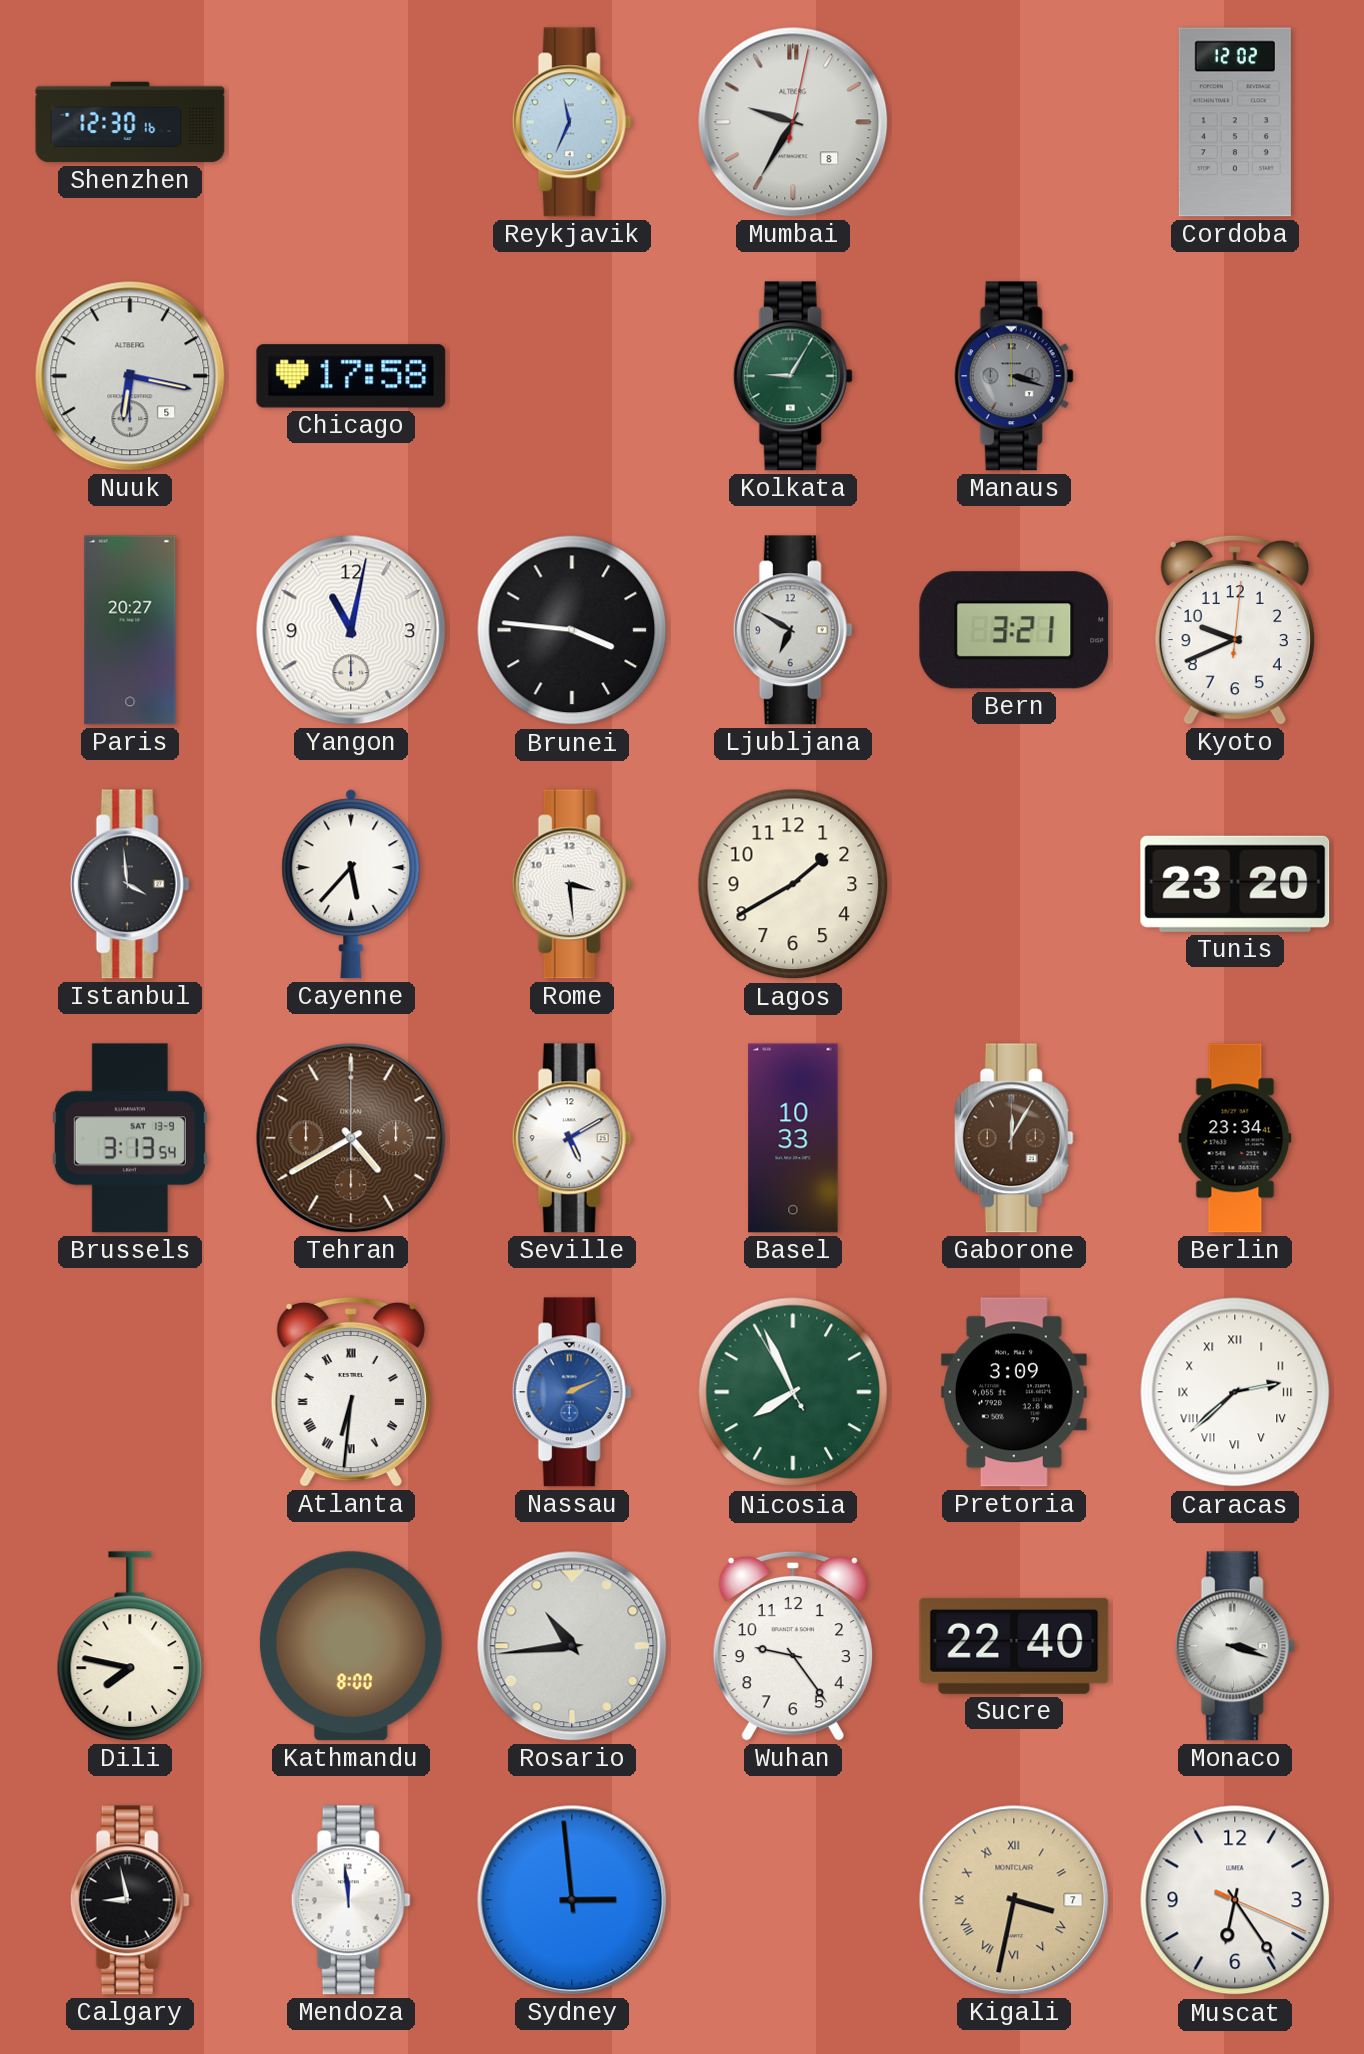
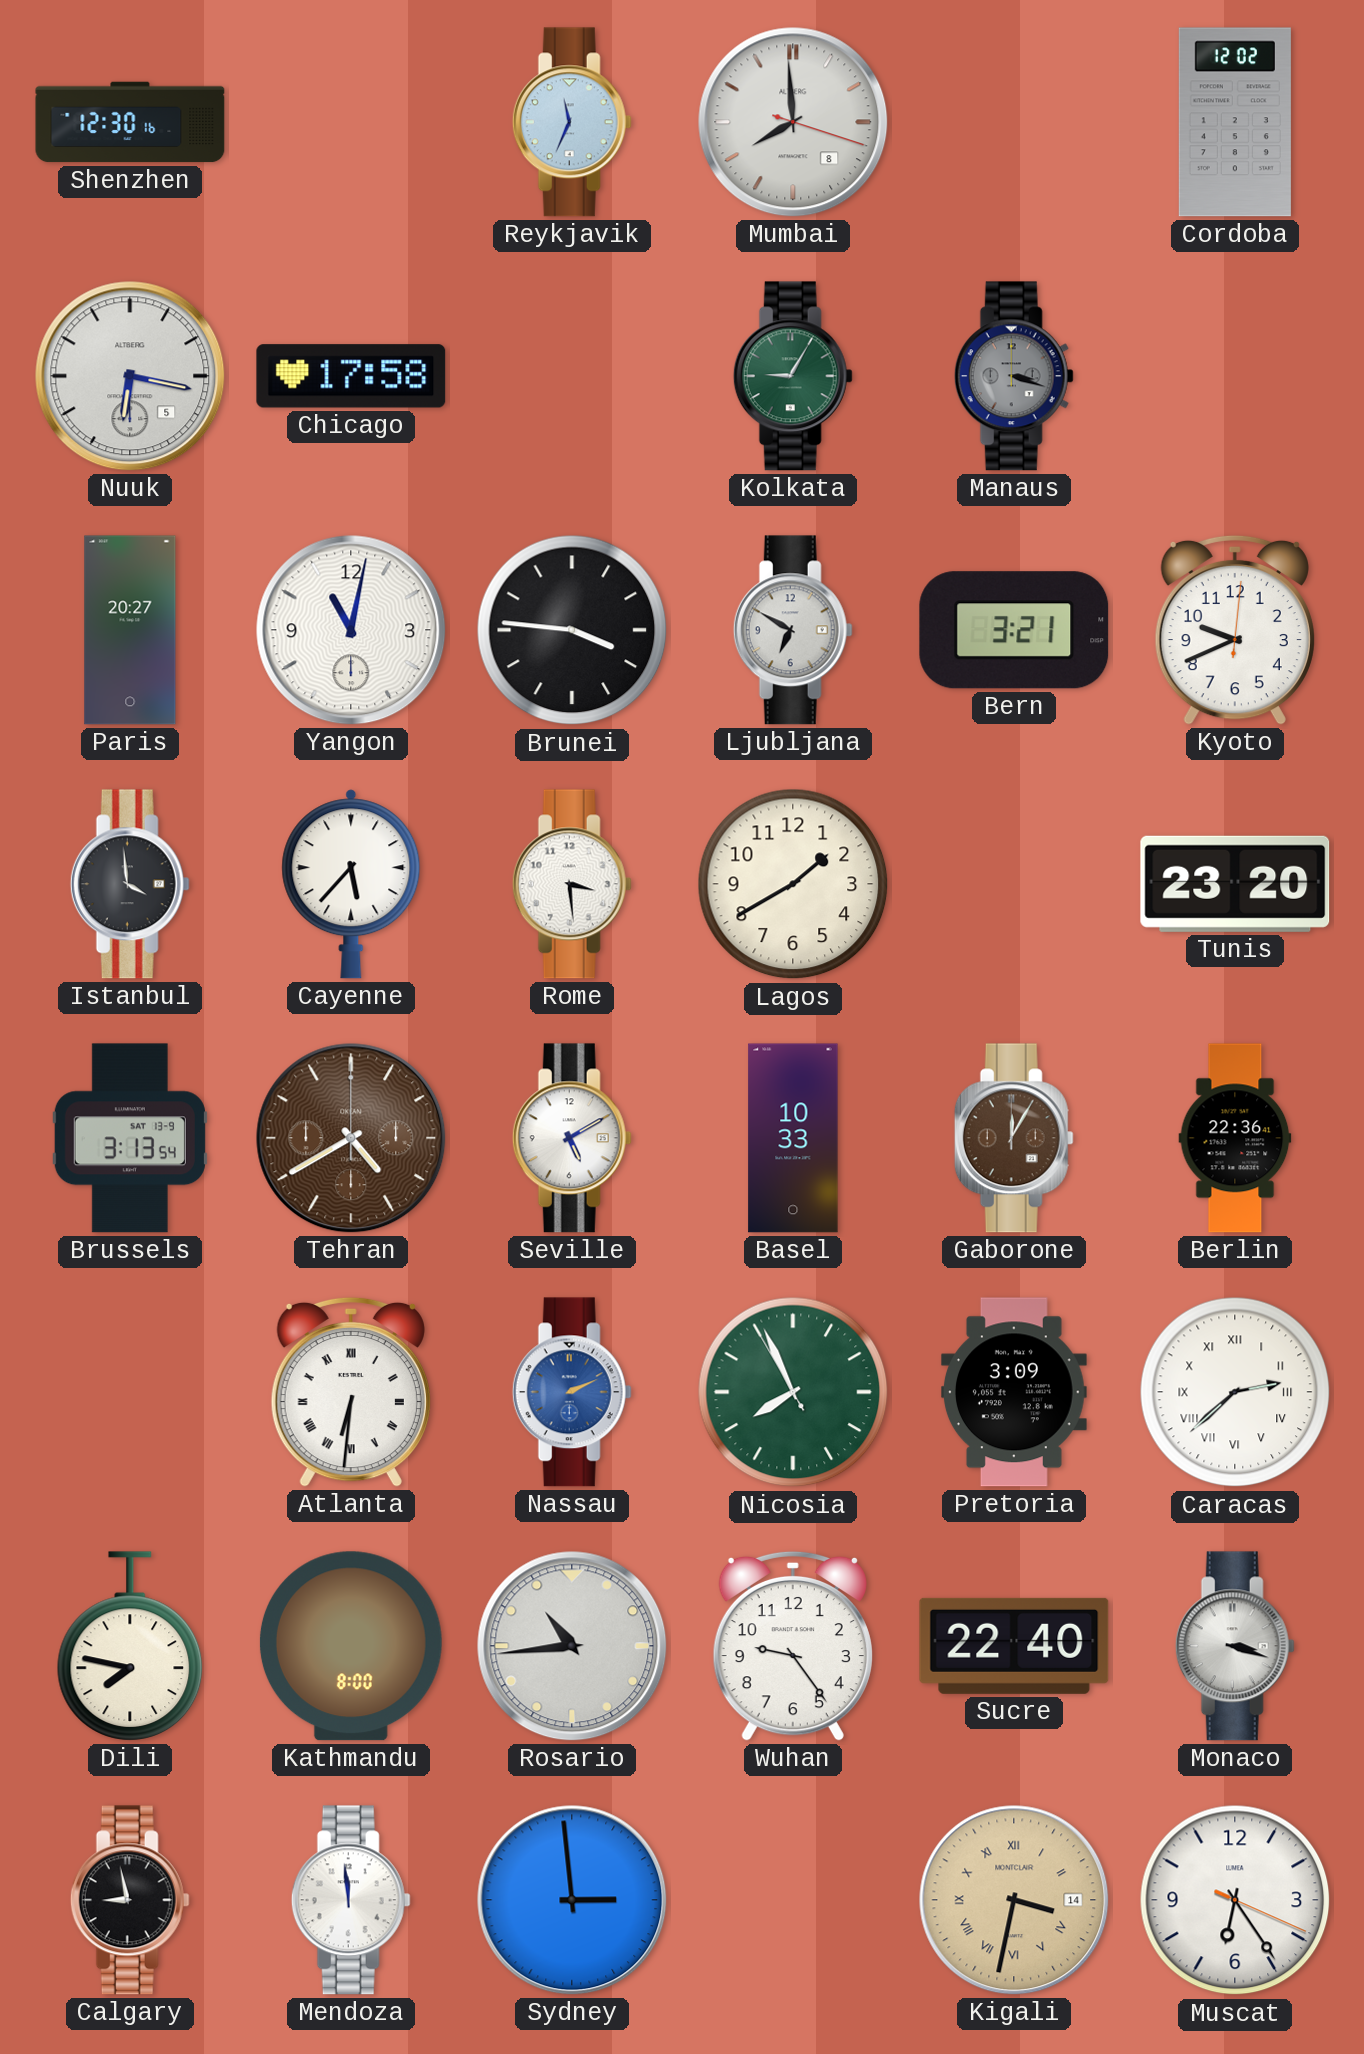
Mumbai: 9:35 -> 7:59
Berlin: 23:34 -> 22:36
Kigali date: 7 -> 14
